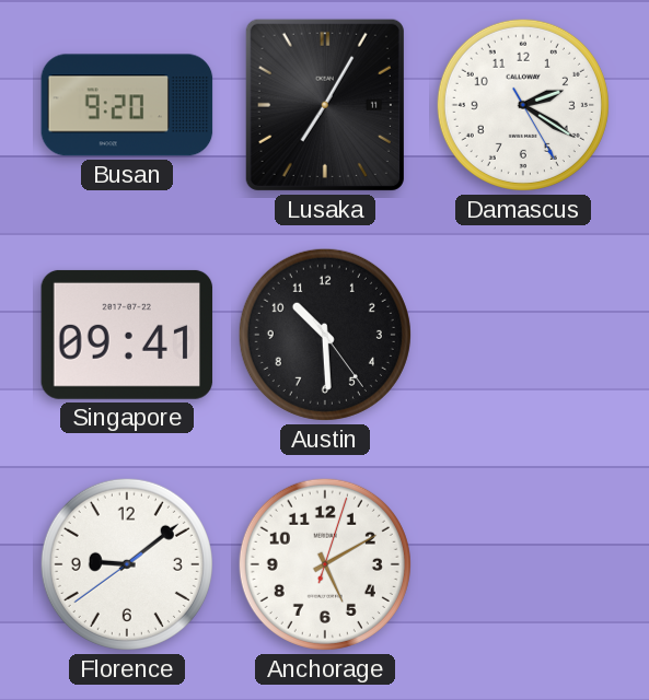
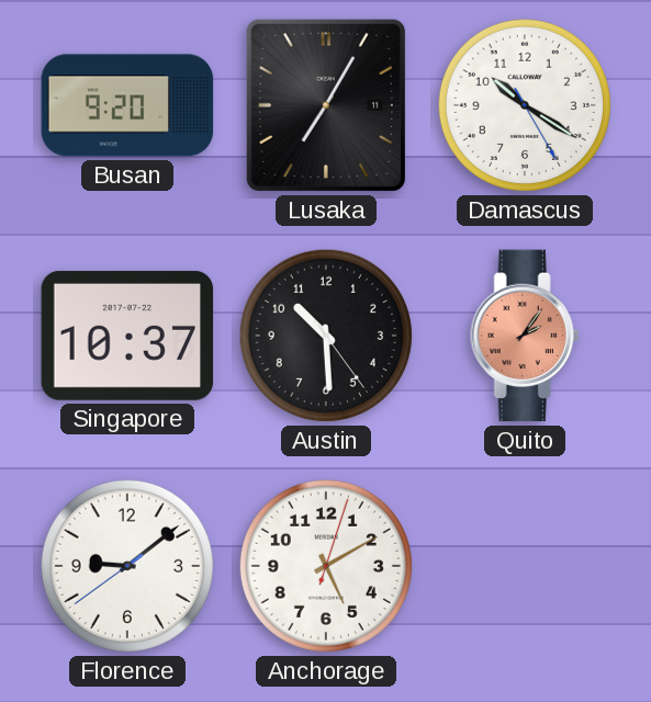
Damascus: 2:20 -> 10:20
Singapore: 09:41 -> 10:37
Quito: none -> 2:06
